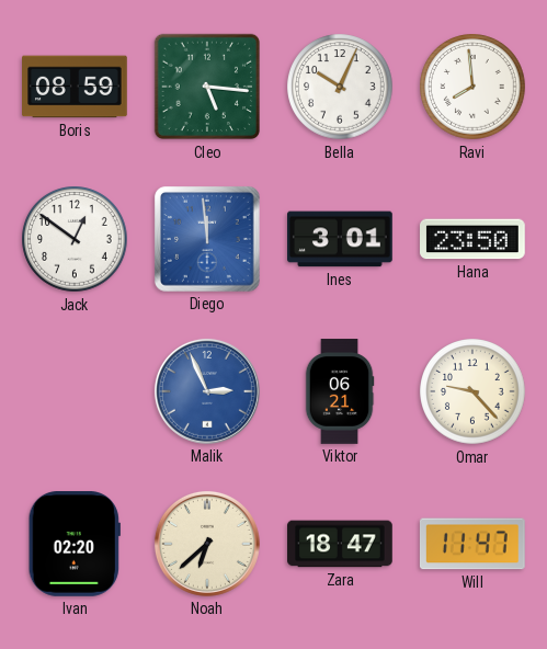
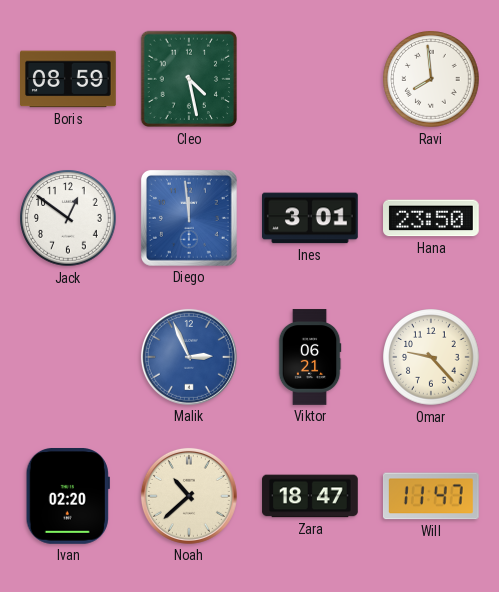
Cleo: 5:16 -> 4:28
Bella: 10:04 -> none
Noah: 6:38 -> 10:38
